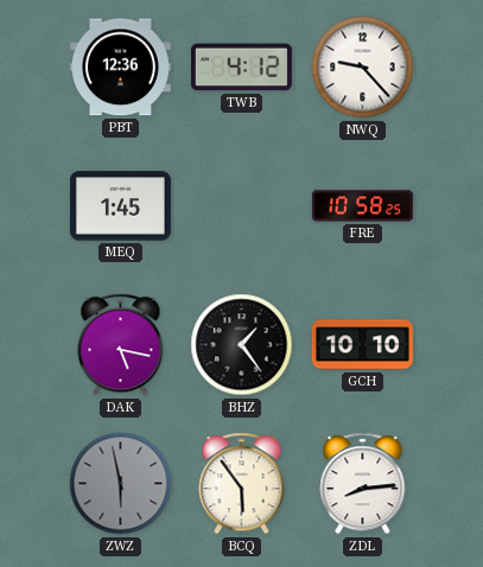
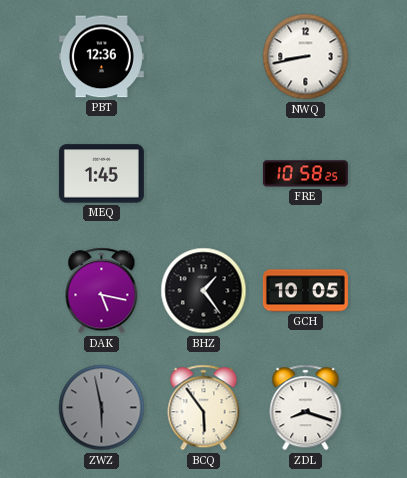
TWB: 4:12 -> none
NWQ: 9:23 -> 8:43
GCH: 10:10 -> 10:05
ZDL: 8:14 -> 8:18
